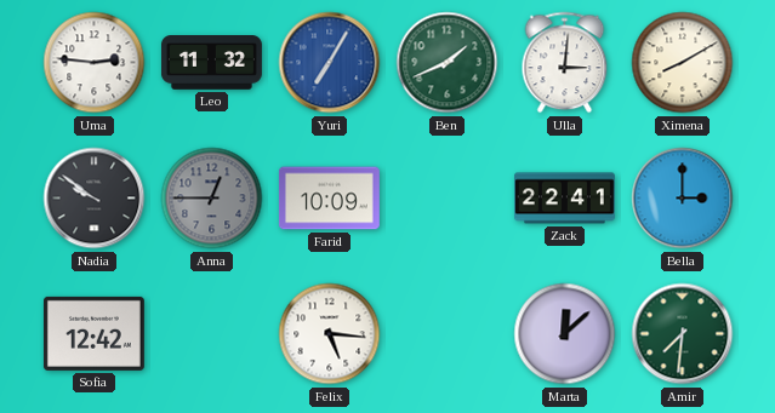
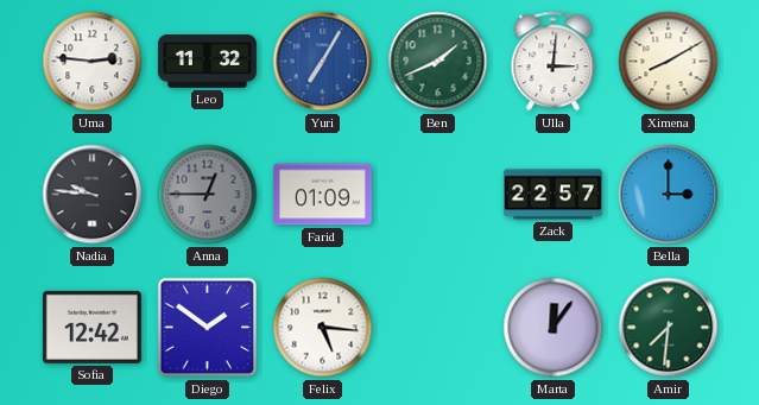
Nadia: 9:51 -> 9:46
Farid: 10:09 -> 01:09
Zack: 22:41 -> 22:57
Diego: none -> 1:51
Marta: 12:08 -> 12:06
